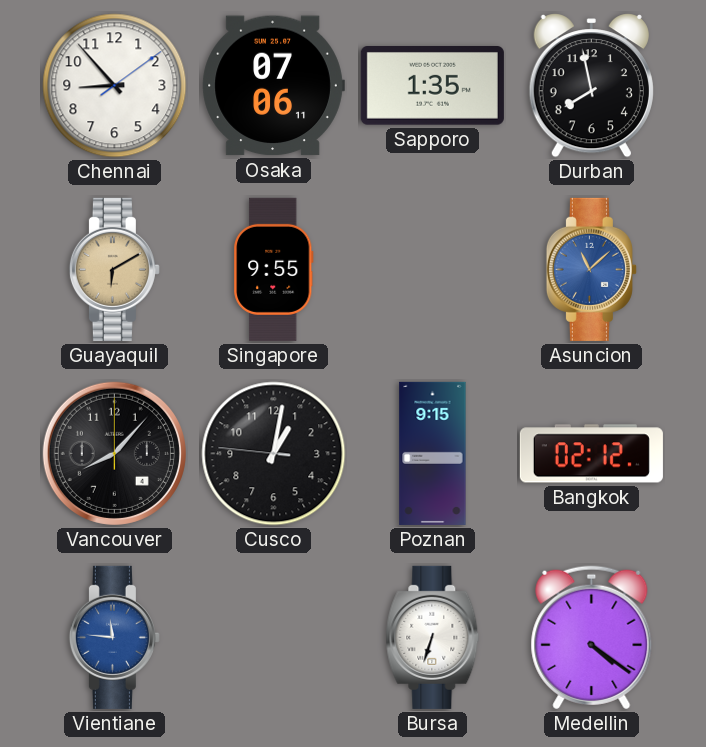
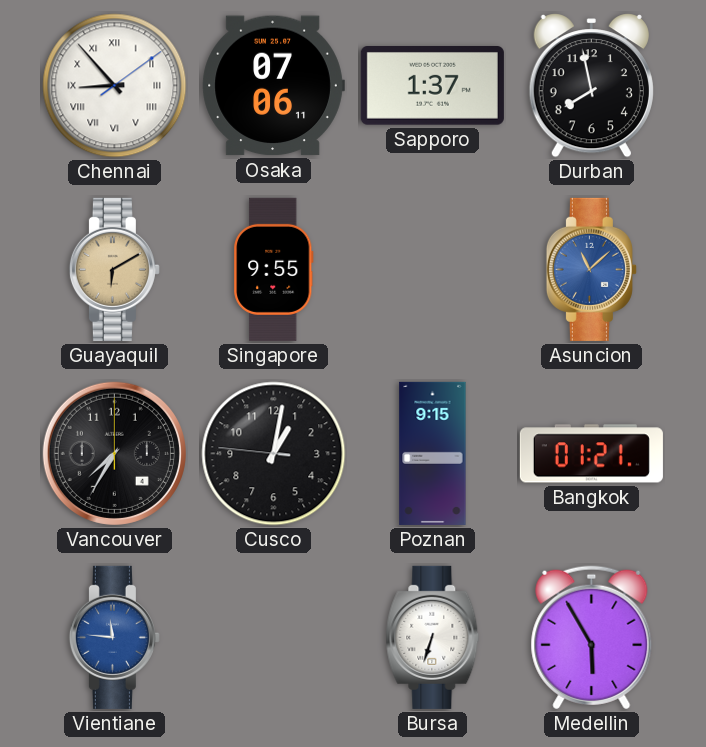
Chennai numerals: Arabic -> Roman
Sapporo: 1:35 -> 1:37
Vancouver: 8:07 -> 7:35
Bangkok: 02:12 -> 01:21
Medellin: 4:21 -> 5:55
